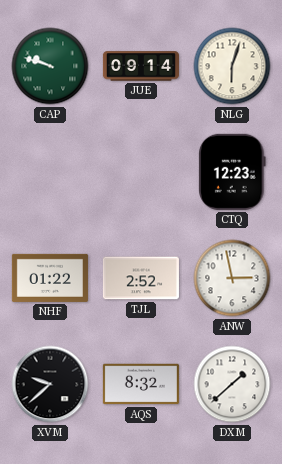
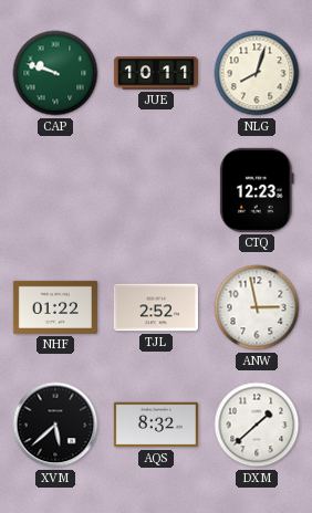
JUE: 09:14 -> 10:11
NLG: 6:03 -> 8:03
XVM: 9:38 -> 5:38
